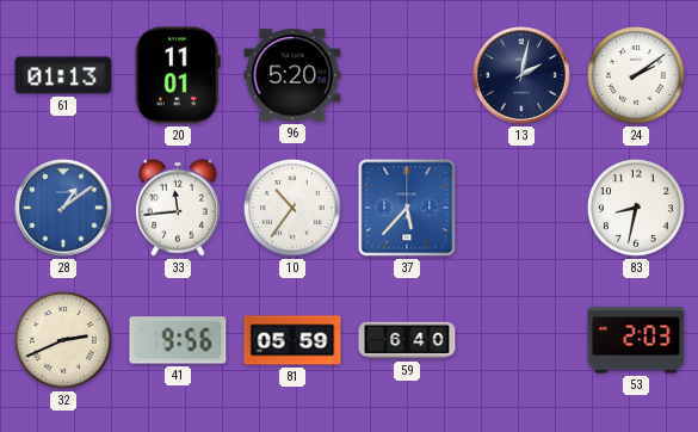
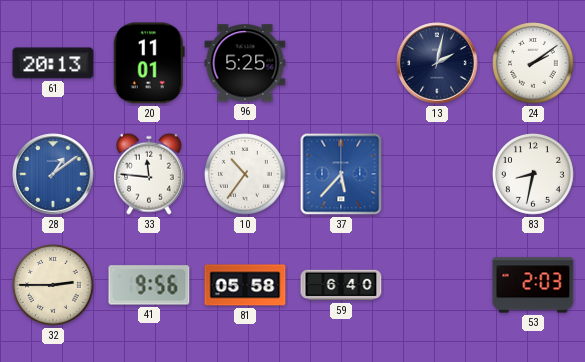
61: 01:13 -> 20:13
96: 5:20 -> 5:25
33: 11:44 -> 11:46
32: 2:41 -> 2:45
81: 05:59 -> 05:58
